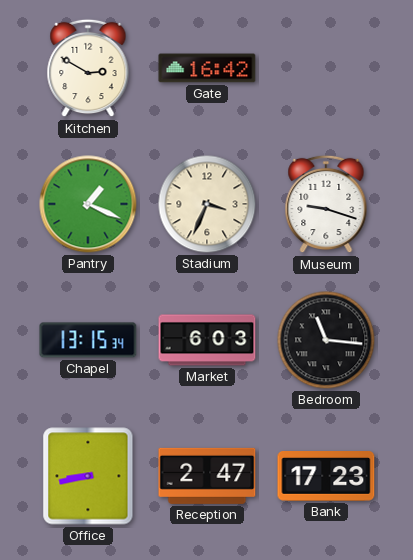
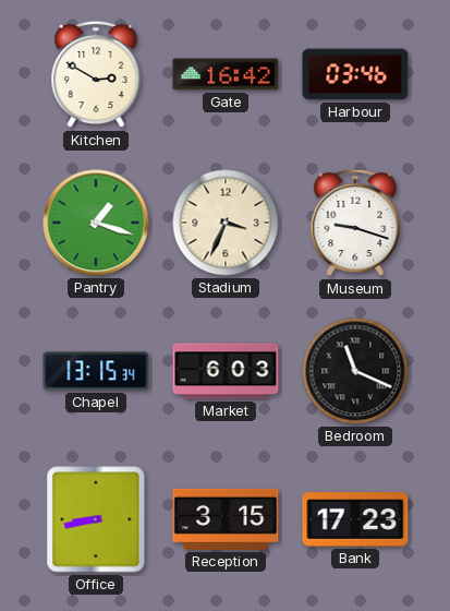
Harbour: none -> 03:46
Pantry: 1:19 -> 1:18
Bedroom: 11:16 -> 11:19
Reception: 2:47 -> 3:15
